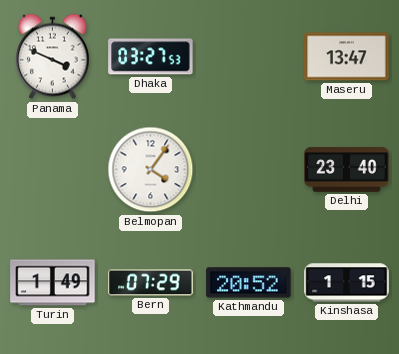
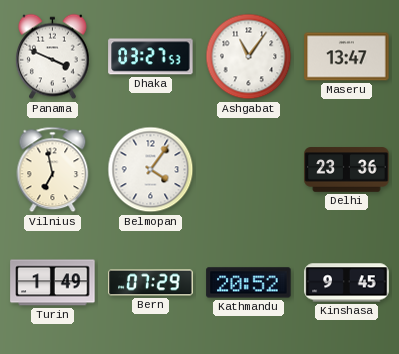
Ashgabat: none -> 11:06
Vilnius: none -> 6:58
Delhi: 23:40 -> 23:36
Kinshasa: 1:15 -> 9:45
